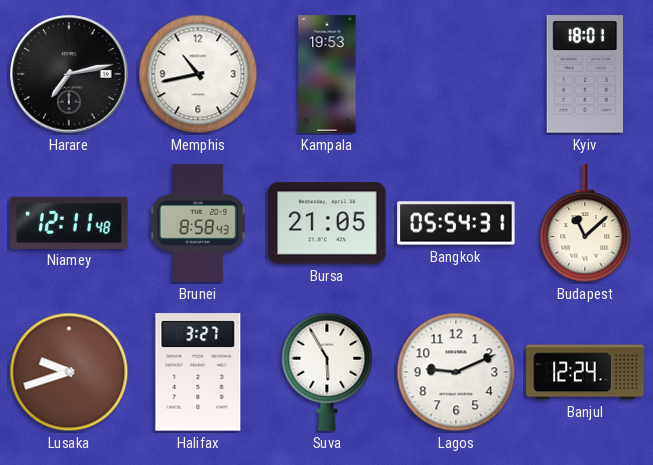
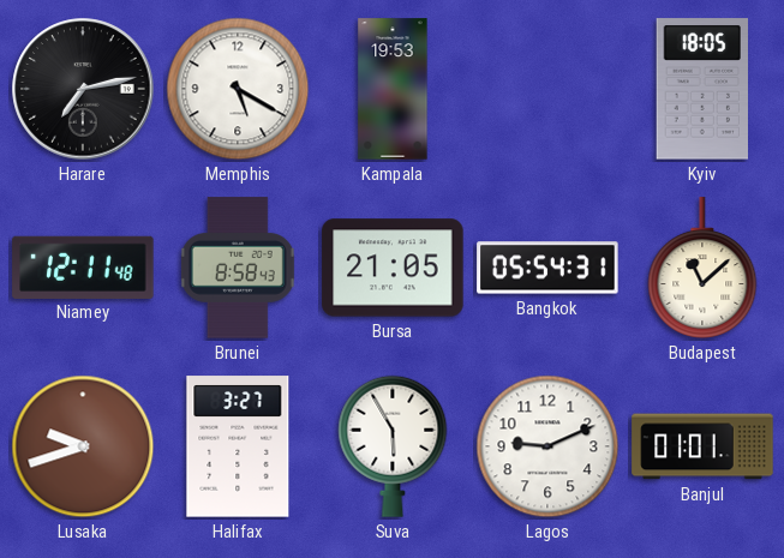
Memphis: 10:43 -> 5:20
Kyiv: 18:01 -> 18:05
Banjul: 12:24 -> 01:01
